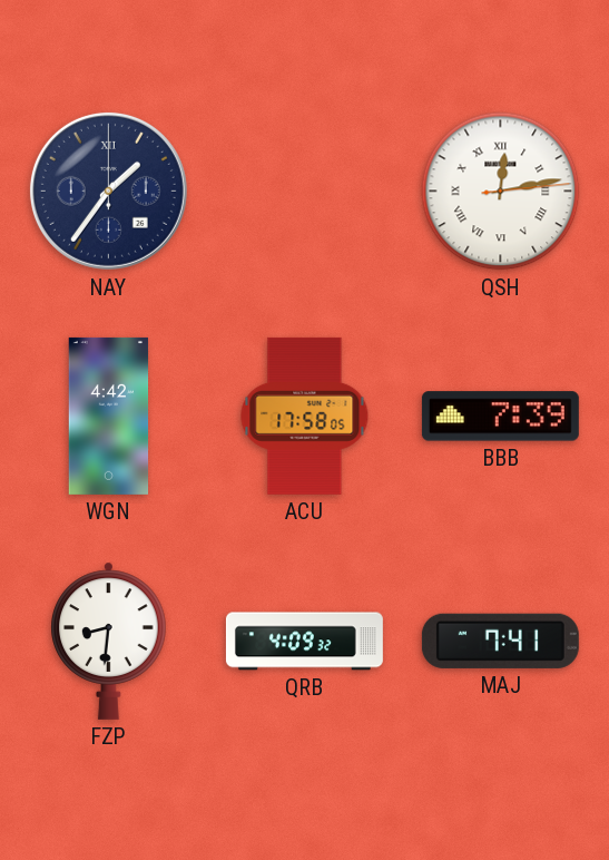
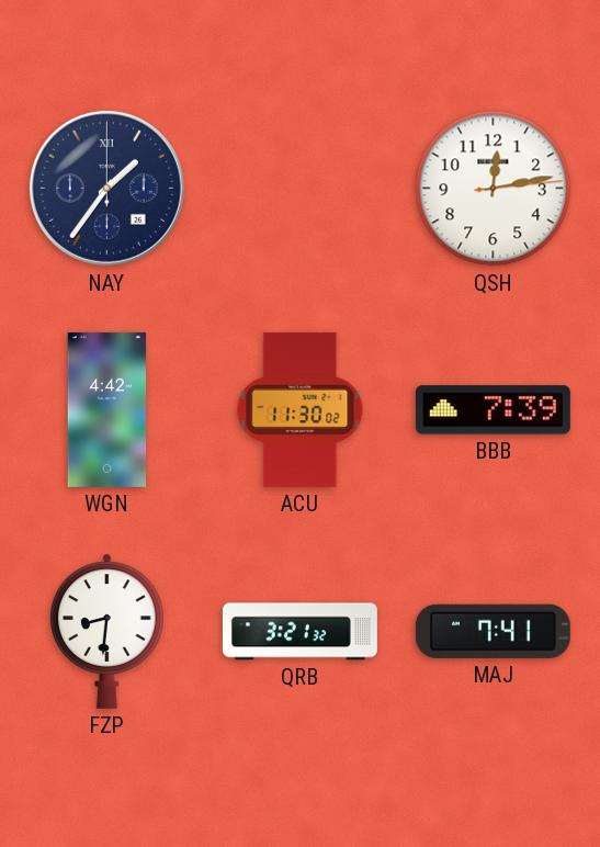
QSH numerals: Roman -> Arabic
ACU: 17:58 -> 11:30
QRB: 4:09 -> 3:21
